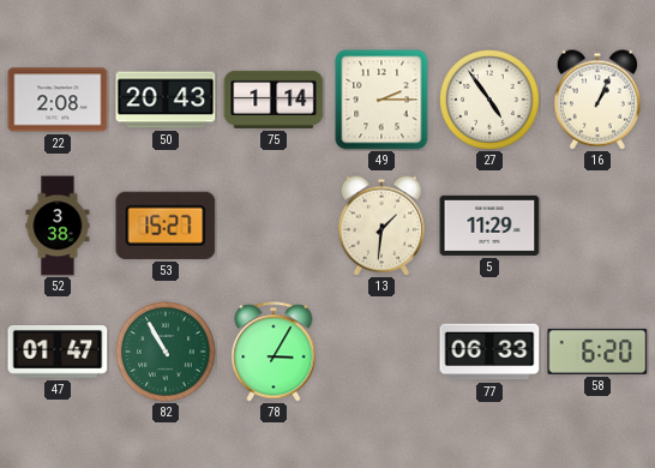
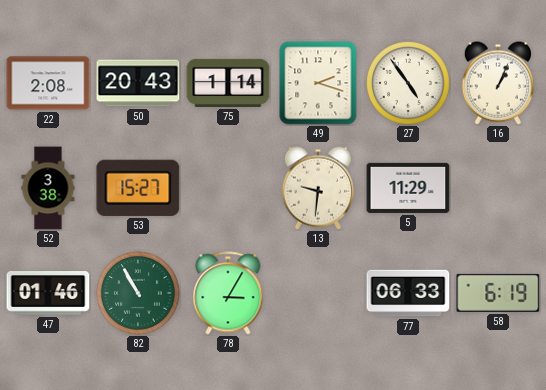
49: 2:15 -> 2:18
13: 1:31 -> 9:31
47: 01:47 -> 01:46
58: 6:20 -> 6:19
